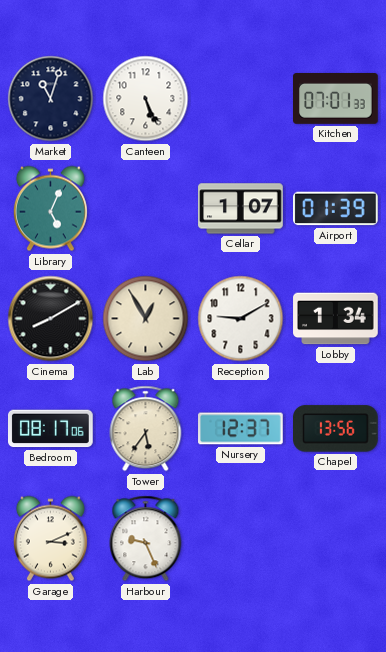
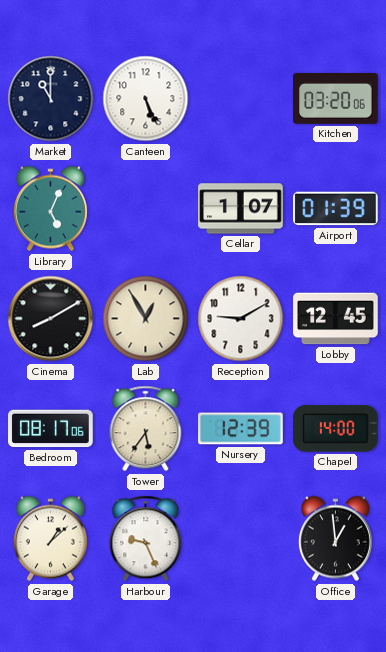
Market: 11:03 -> 11:00
Kitchen: 07:01 -> 03:20
Lobby: 1:34 -> 12:45
Nursery: 12:37 -> 12:39
Chapel: 13:56 -> 14:00
Garage: 3:11 -> 1:08
Office: none -> 12:59
